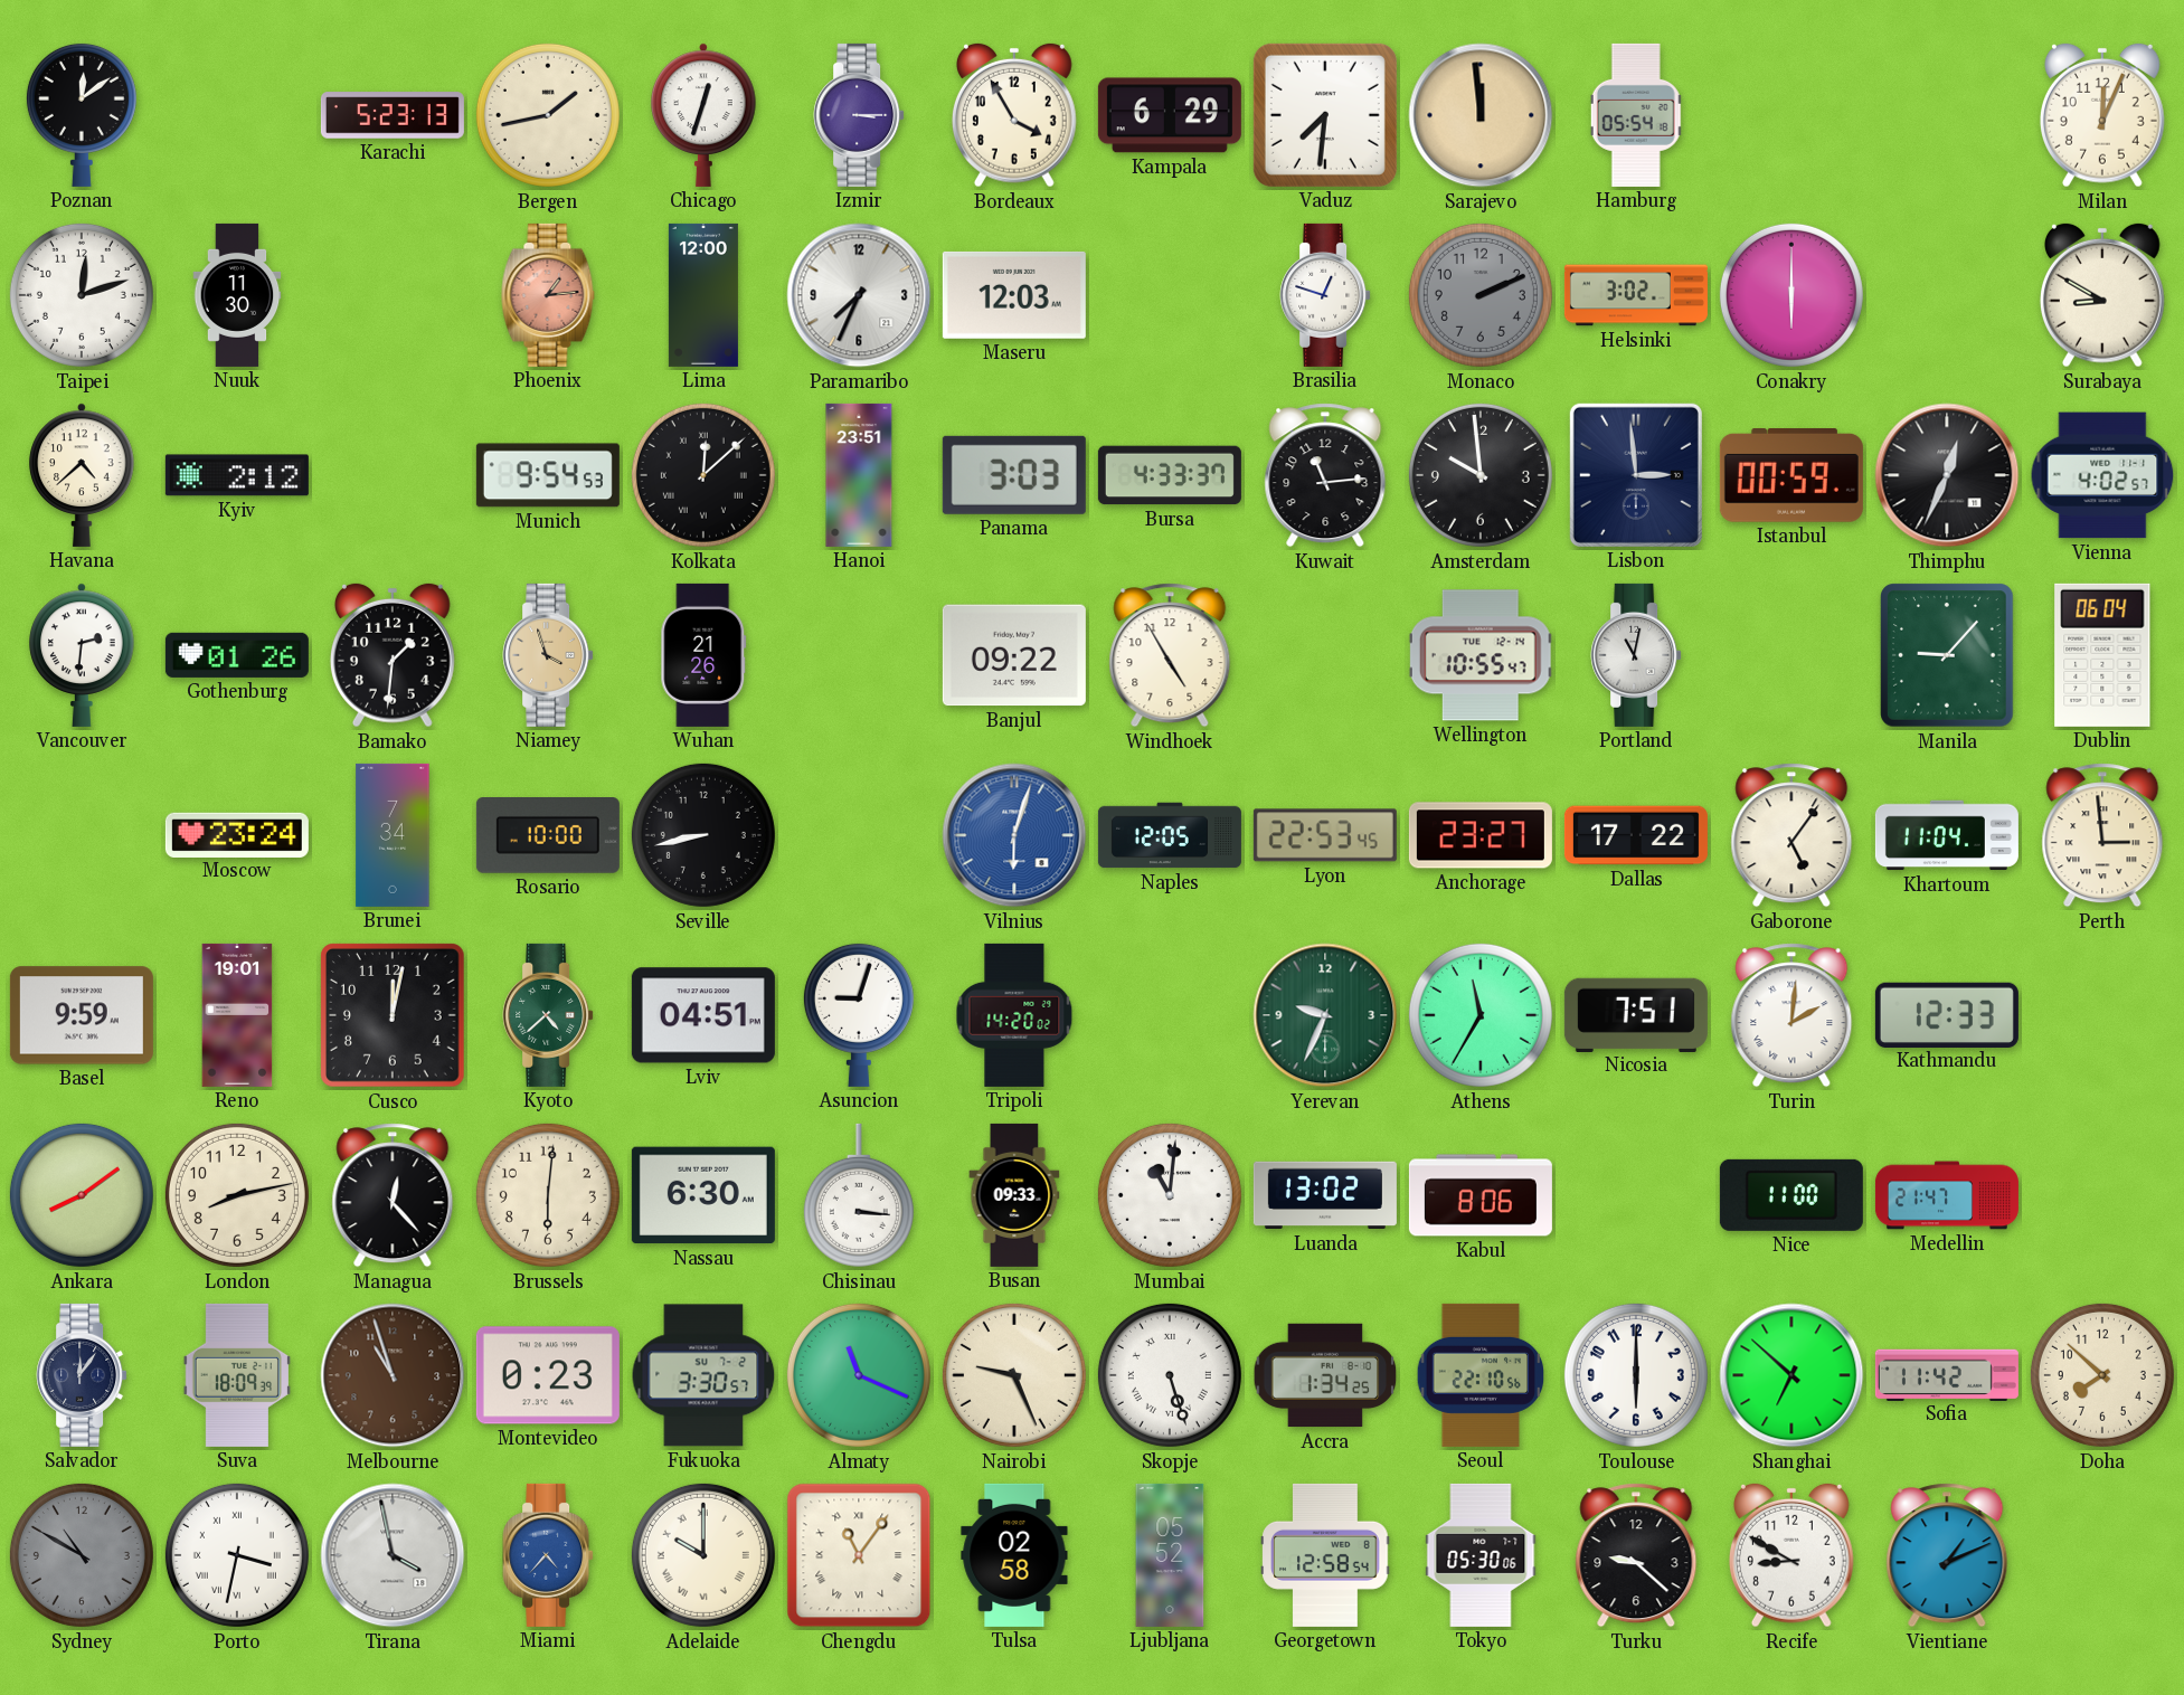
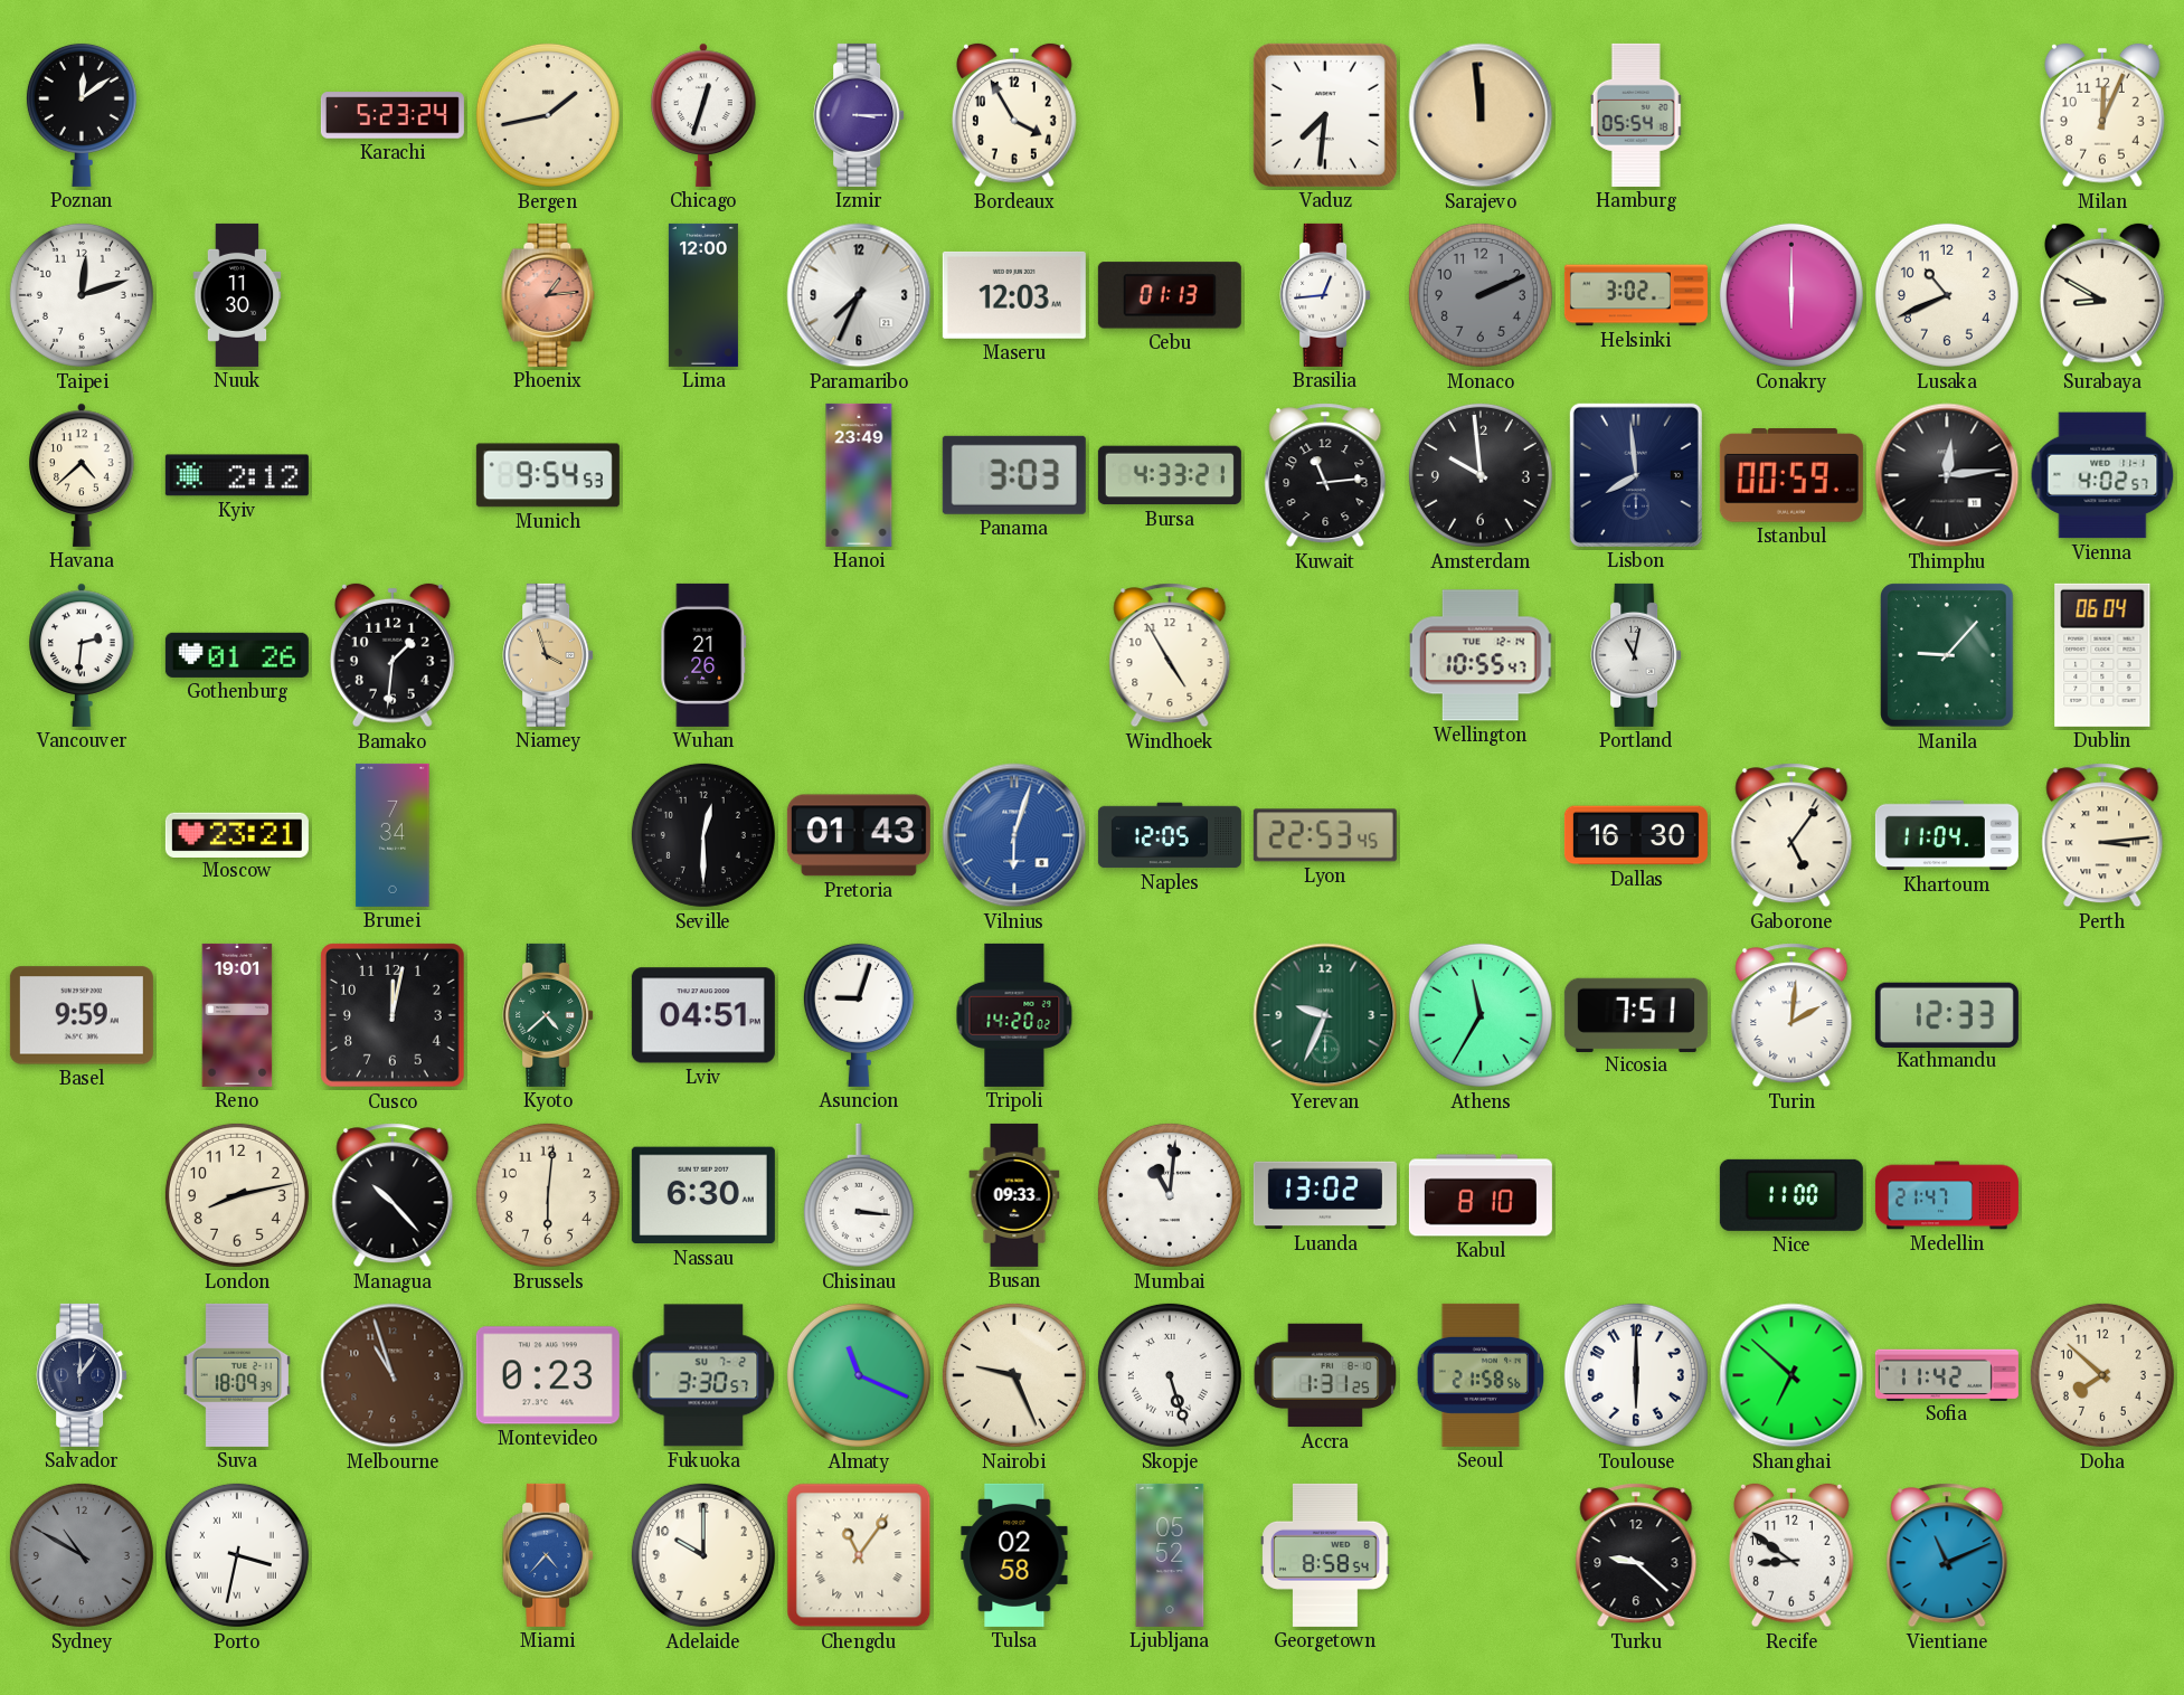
Karachi: 5:23:13 -> 5:23:24
Kampala: 6:29 -> none
Cebu: none -> 01:13
Brasilia: 12:48 -> 12:44
Lusaka: none -> 10:41
Kolkata: 12:08 -> none
Hanoi: 23:51 -> 23:49
Bursa: 4:33:37 -> 4:33:21
Lisbon: 2:59 -> 7:59
Thimphu: 12:34 -> 12:14
Banjul: 09:22 -> none
Moscow: 23:24 -> 23:21
Rosario: 10:00 -> none
Seville: 8:43 -> 12:30
Pretoria: none -> 01:43
Anchorage: 23:27 -> none
Dallas: 17:22 -> 16:30
Perth: 2:59 -> 3:14
Ankara: 8:09 -> none
Managua: 12:23 -> 10:23
Kabul: 8:06 -> 8:10
Accra: 1:34 -> 1:31
Seoul: 22:10 -> 21:58
Tirana: 3:58 -> none
Adelaide numerals: Roman -> Arabic
Georgetown: 12:58 -> 8:58
Tokyo: 05:30 -> none
Recife: 8:50 -> 8:51
Vientiane: 1:11 -> 11:11
